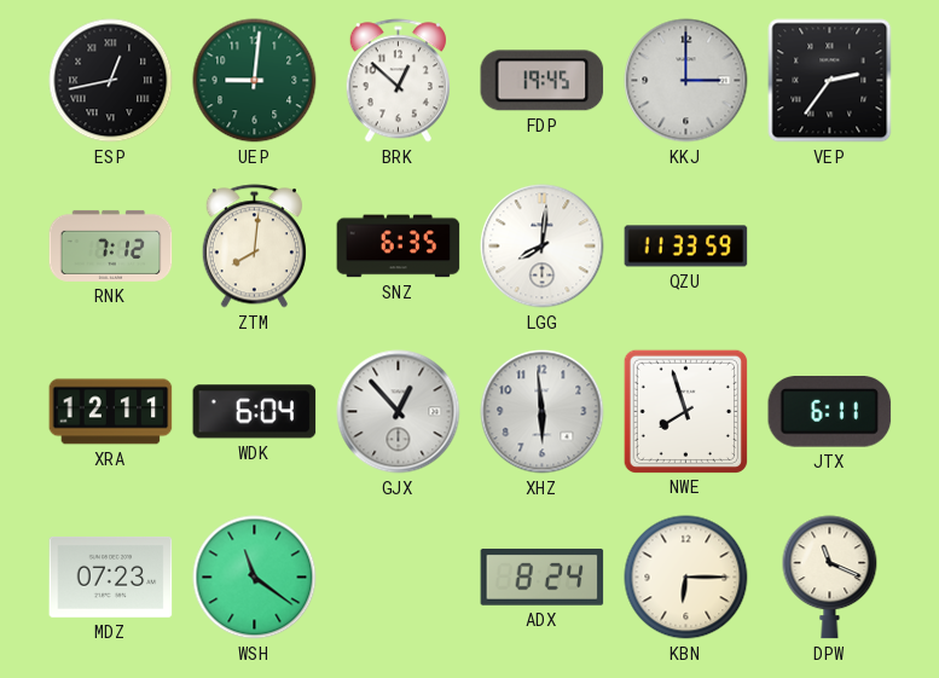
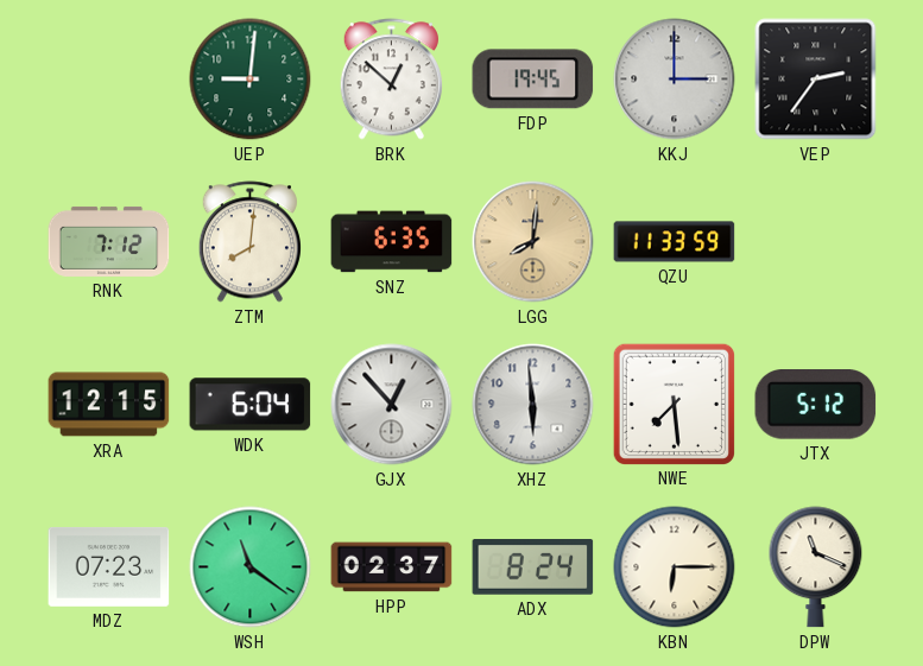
ESP: 12:43 -> none
LGG dial: white -> champagne
XRA: 12:11 -> 12:15
NWE: 7:57 -> 7:29
JTX: 6:11 -> 5:12
HPP: none -> 02:37
